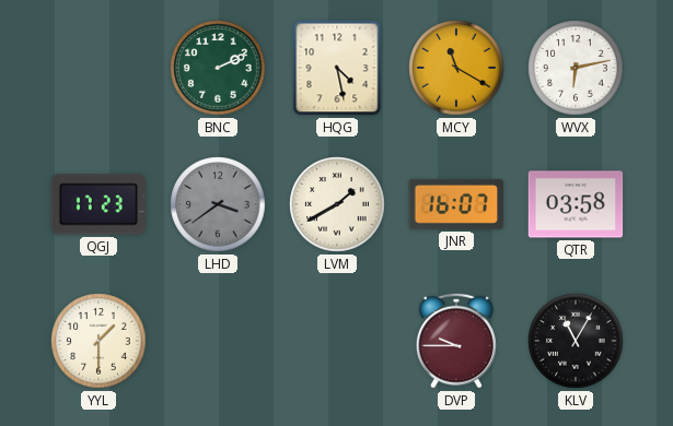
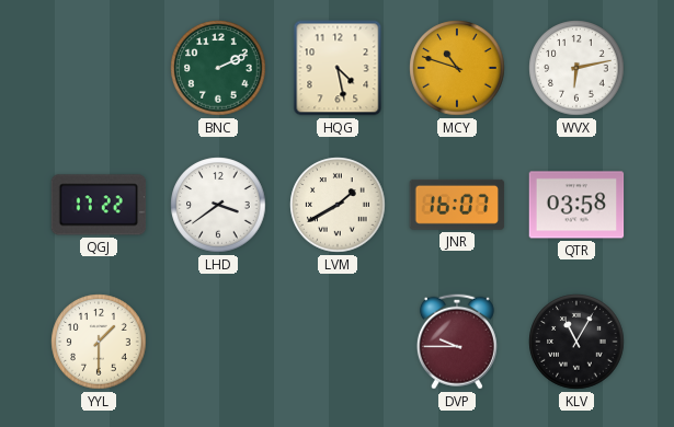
MCY: 11:20 -> 10:48
QGJ: 17:23 -> 17:22
LHD dial: grey -> white
